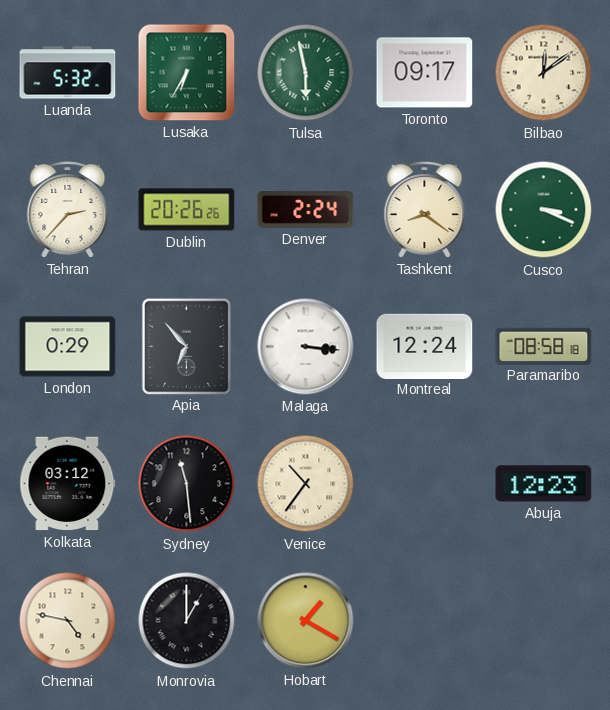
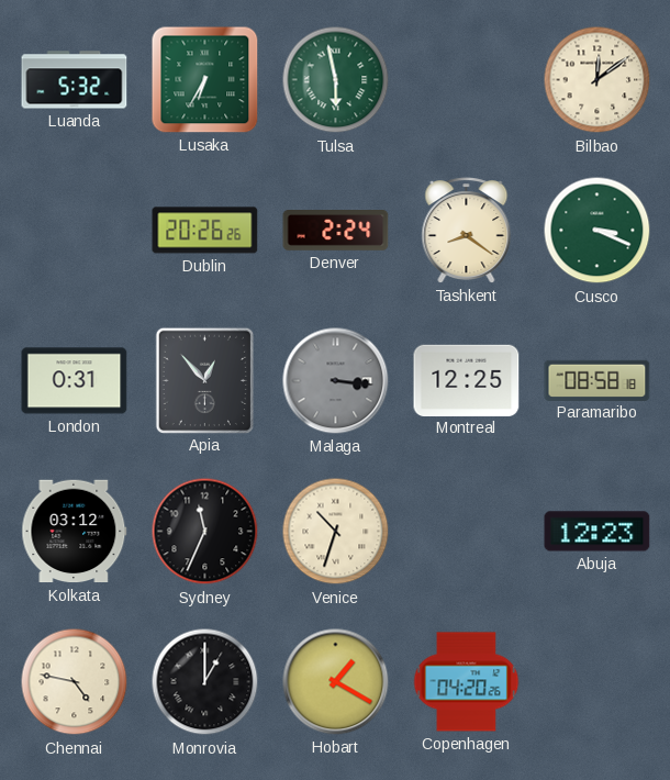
Toronto: 09:17 -> none
Tehran: 2:37 -> none
London: 0:29 -> 0:31
Apia: 6:53 -> 12:53
Malaga dial: white -> grey
Montreal: 12:24 -> 12:25
Sydney: 11:29 -> 11:34
Venice: 10:36 -> 10:33
Copenhagen: none -> 04:20
